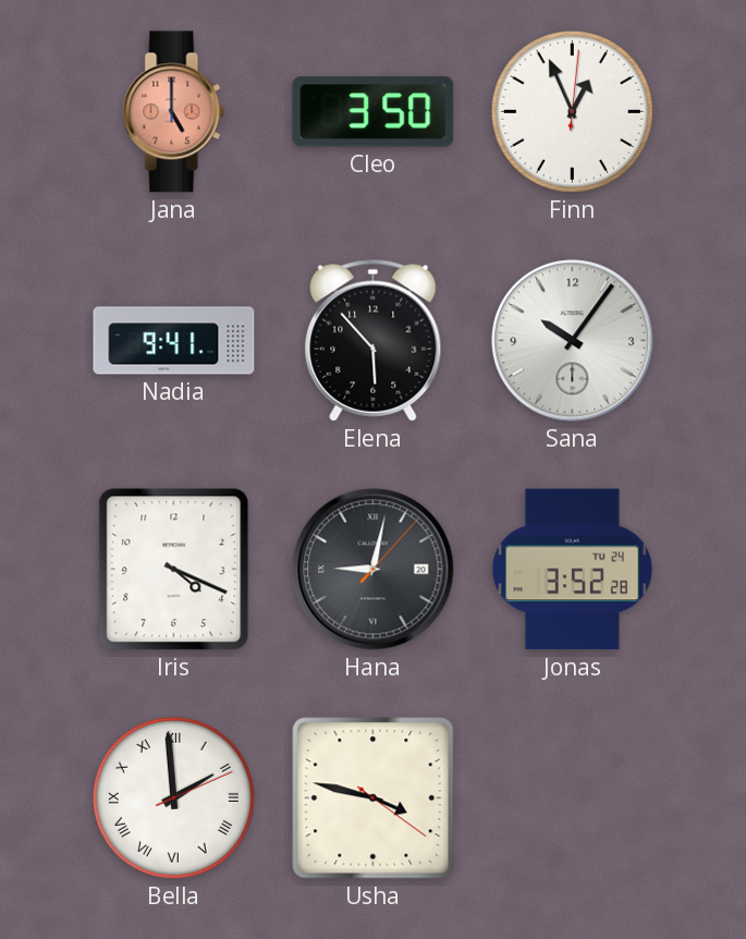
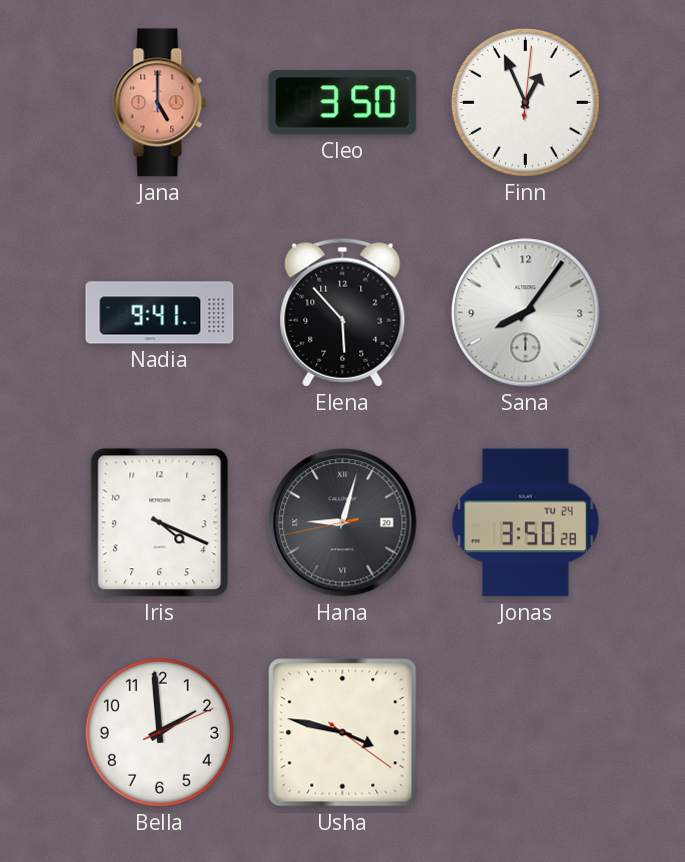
Sana: 10:06 -> 8:06
Hana: 9:02:07 -> 9:02:43
Jonas: 3:52 -> 3:50
Bella numerals: Roman -> Arabic
